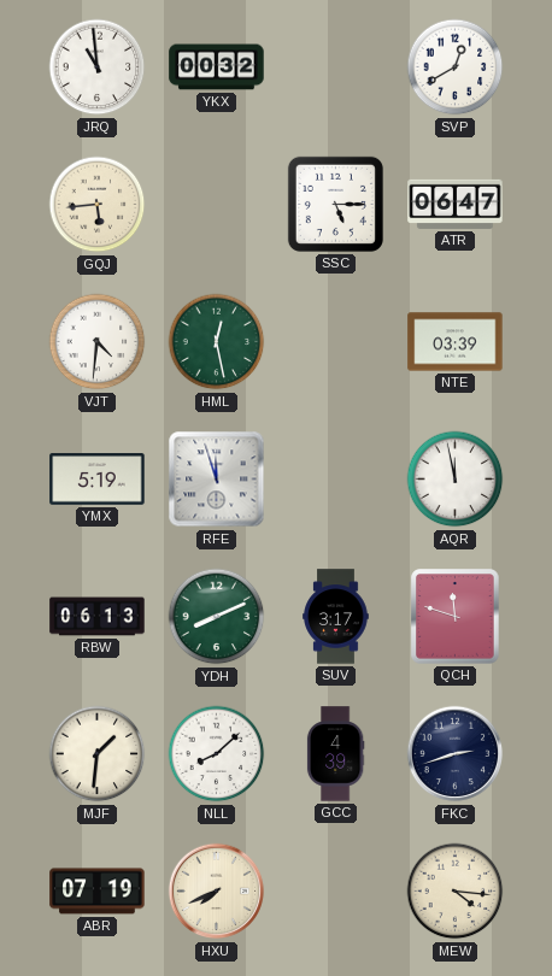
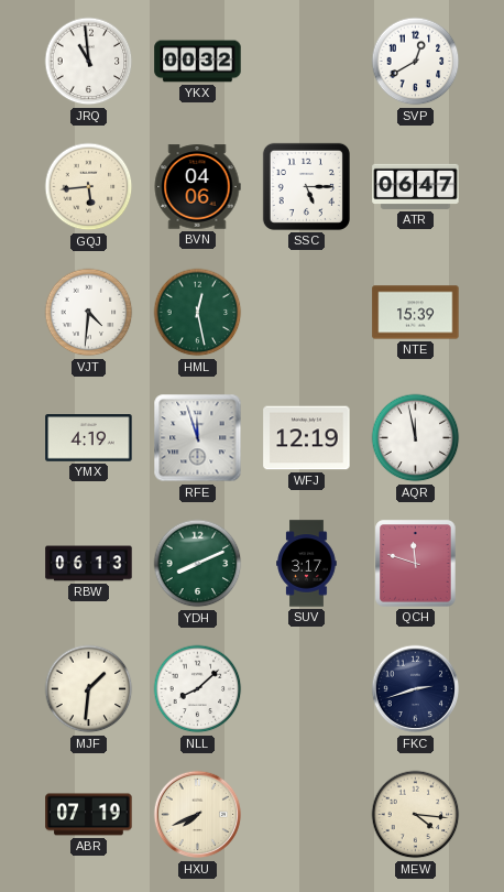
BVN: none -> 04:06
NTE: 03:39 -> 15:39
YMX: 5:19 -> 4:19
WFJ: none -> 12:19
GCC: 4:39 -> none
